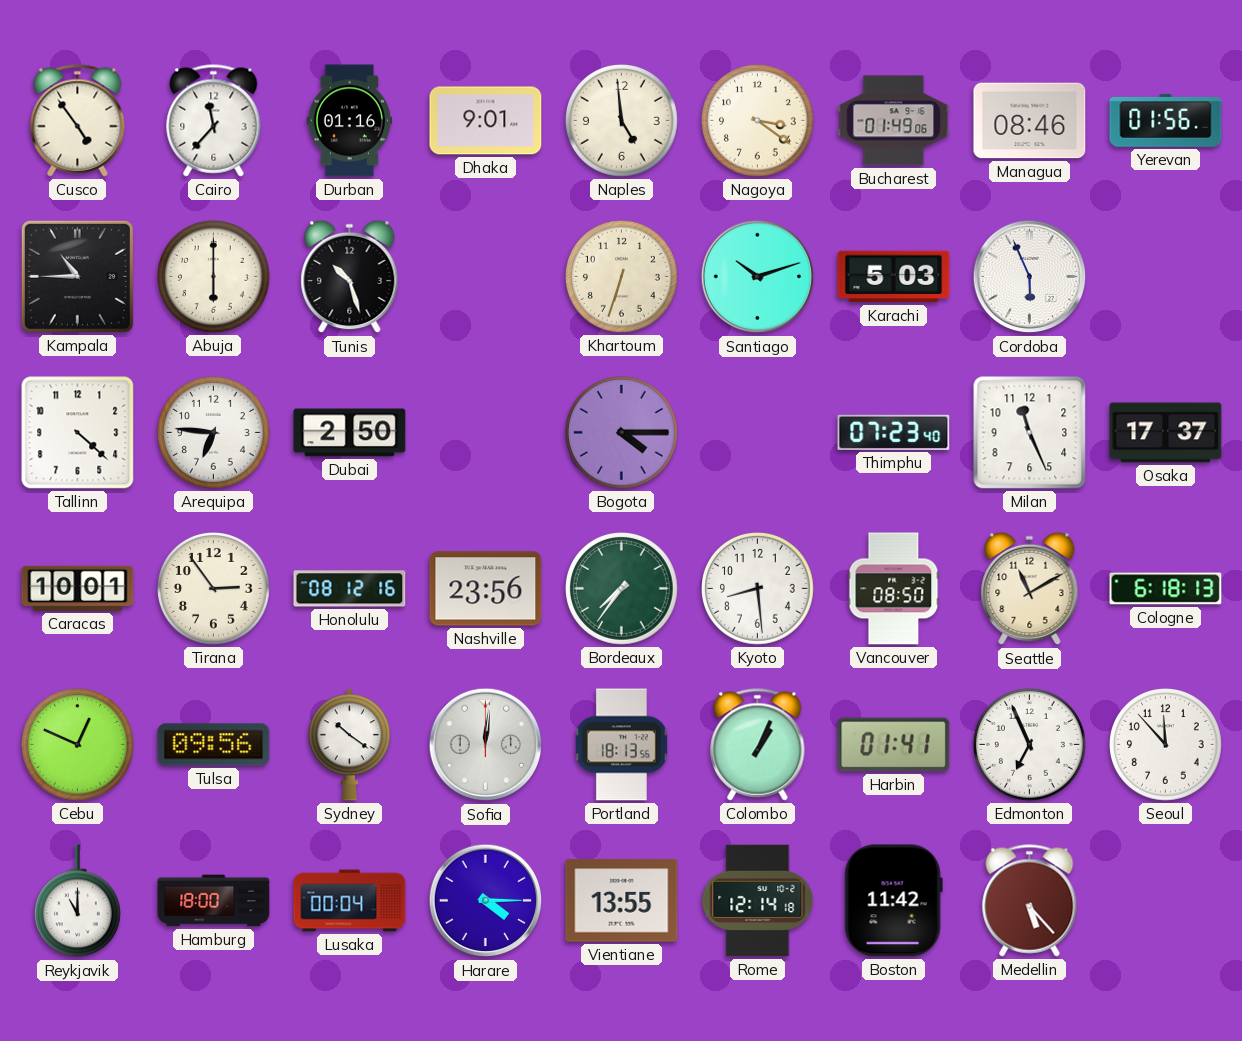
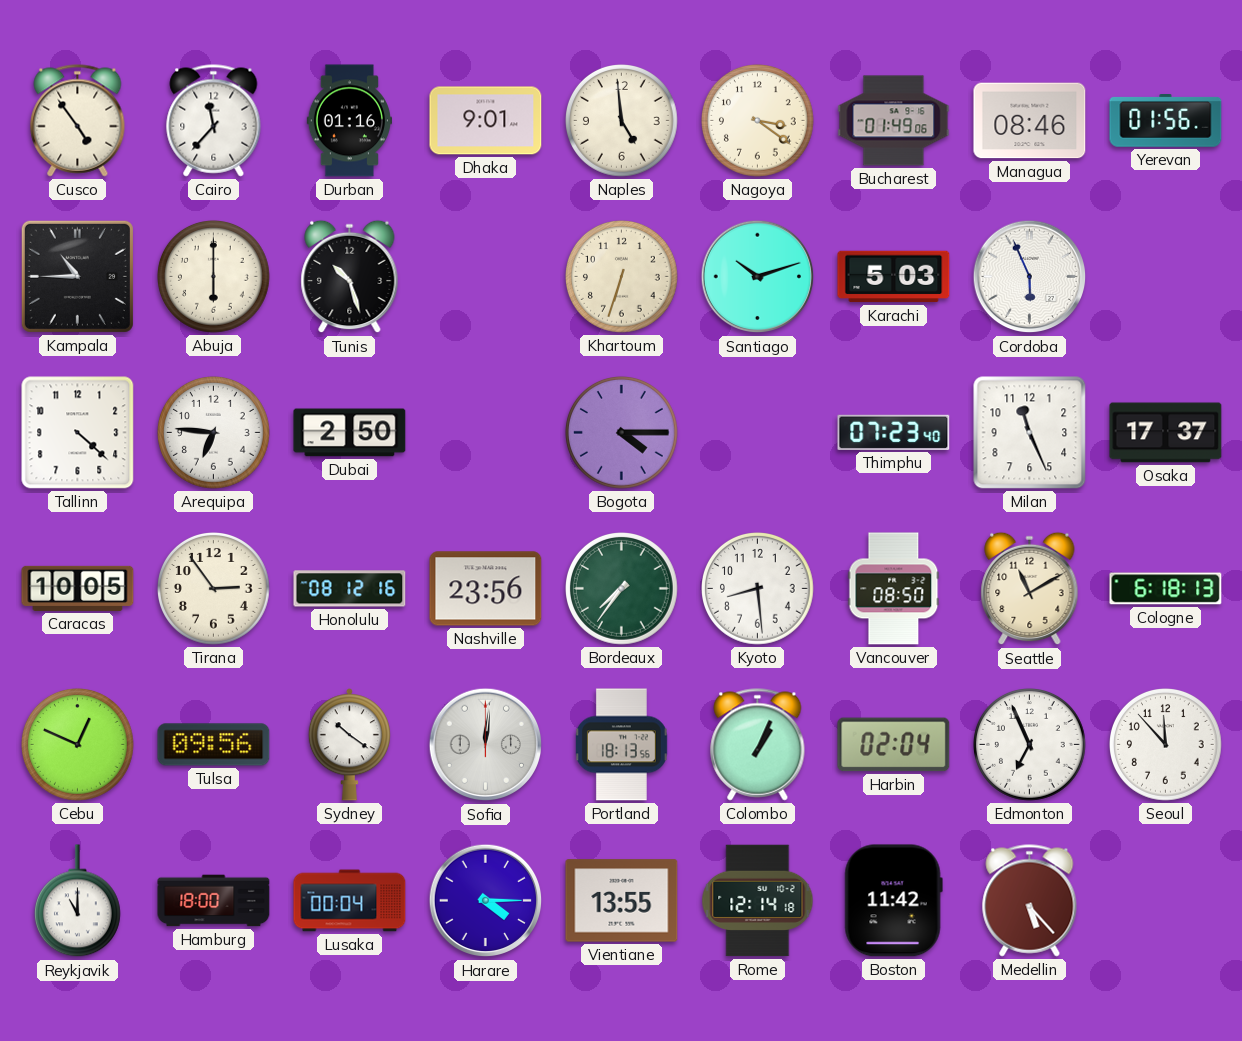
Caracas: 10:01 -> 10:05
Harbin: 01:41 -> 02:04
